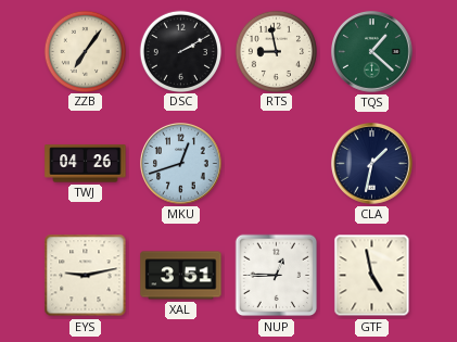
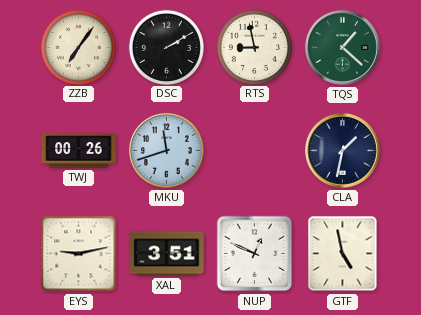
TWJ: 04:26 -> 00:26
MKU: 12:42 -> 11:42
NUP: 12:45 -> 12:49
